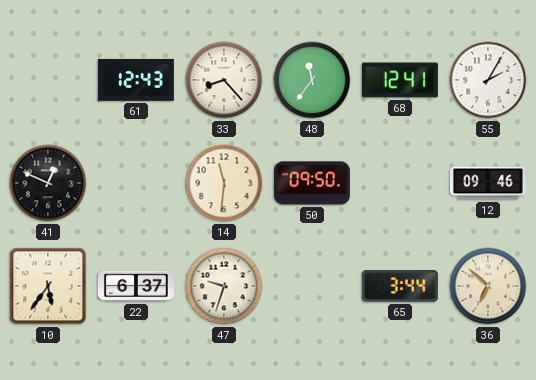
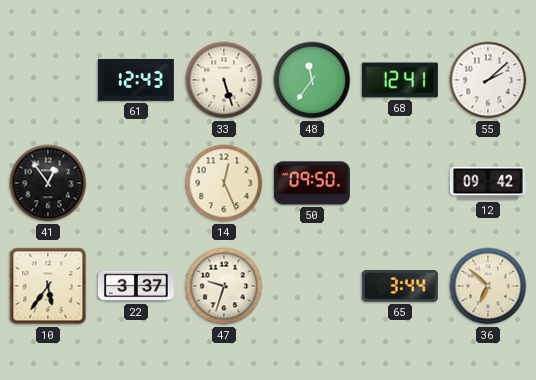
33: 8:23 -> 5:27
55: 2:05 -> 2:08
41: 12:49 -> 12:54
14: 11:31 -> 12:26
12: 09:46 -> 09:42
22: 6:37 -> 3:37
